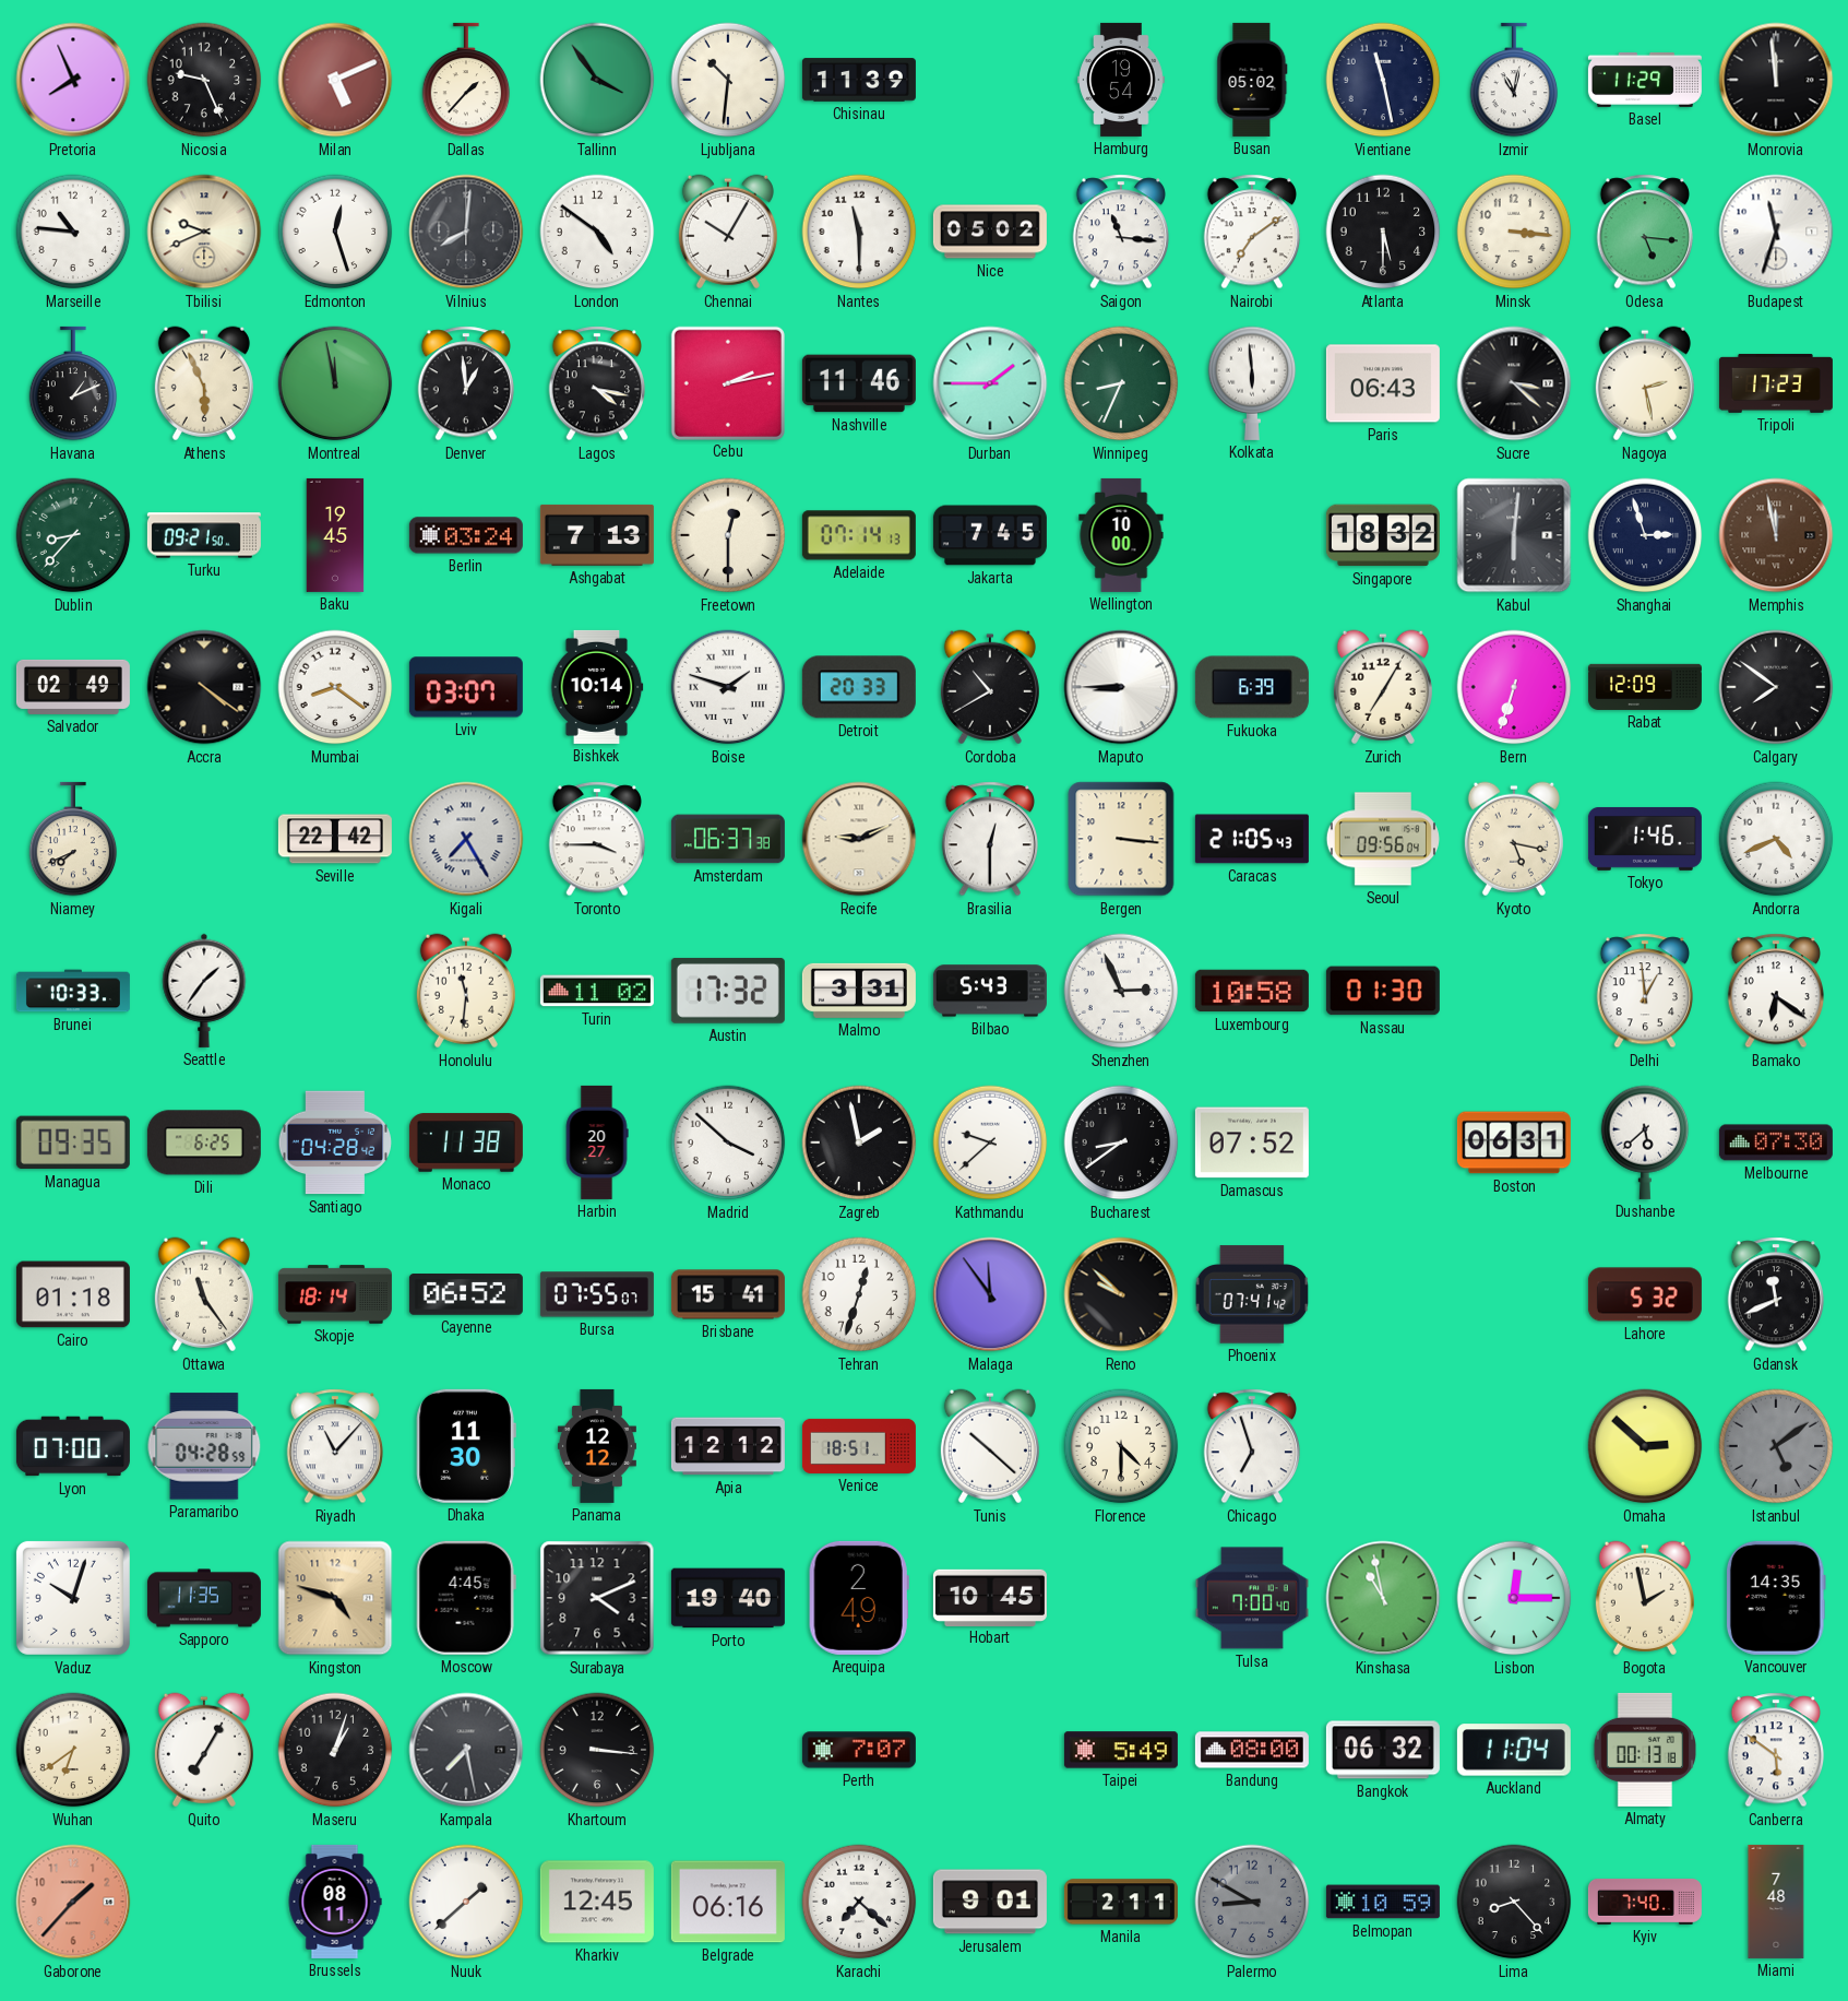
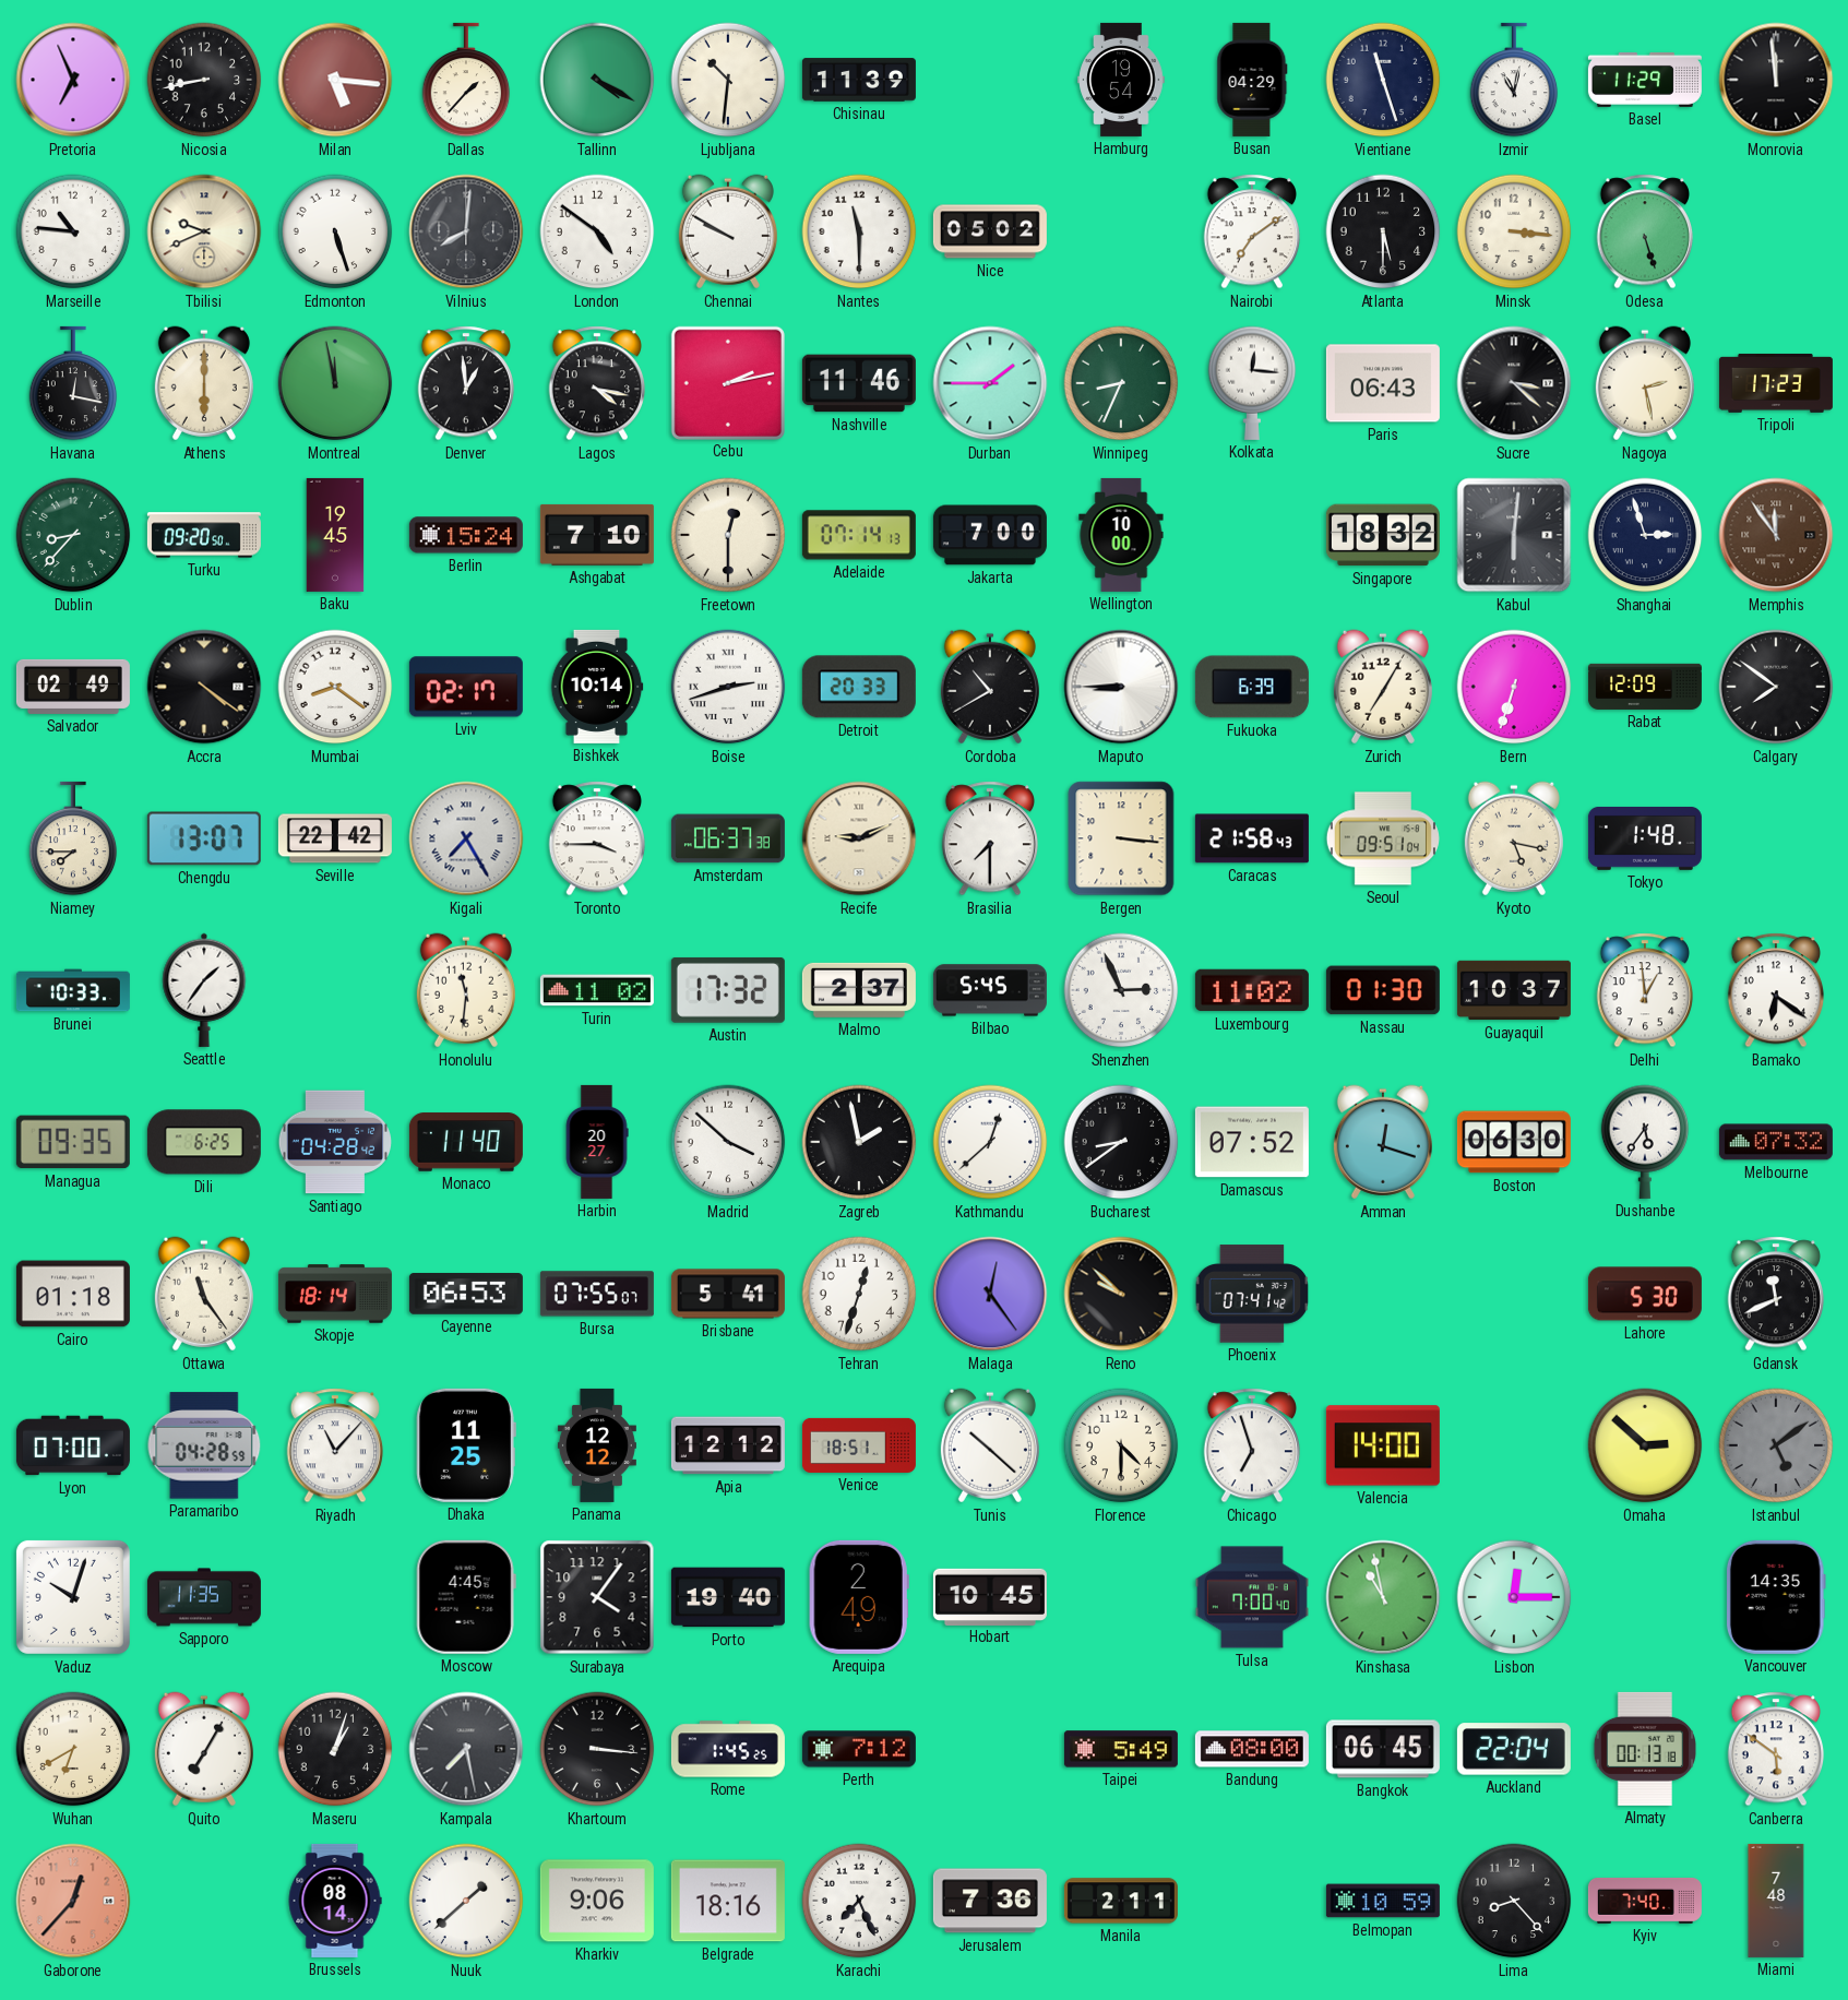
Pretoria: 7:56 -> 6:56
Nicosia: 9:26 -> 8:43
Milan: 5:11 -> 5:16
Tallinn: 3:54 -> 4:20
Busan: 05:02 -> 04:29
Vientiane: 11:28 -> 11:27
Edmonton: 12:27 -> 5:27
Chennai: 10:05 -> 9:50
Saigon: 11:16 -> none
Odesa: 5:16 -> 5:27
Budapest: 11:33 -> none
Havana: 1:11 -> 12:17
Athens: 5:56 -> 6:00
Kolkata: 5:59 -> 12:16
Turku: 09:21 -> 09:20
Berlin: 03:24 -> 15:24
Ashgabat: 7:13 -> 7:10
Jakarta: 7:45 -> 7:00
Memphis: 11:58 -> 11:54
Lviv: 03:07 -> 02:17
Boise: 1:48 -> 2:42
Niamey: 7:41 -> 7:45
Chengdu: none -> 13:07
Brasilia: 12:30 -> 7:30
Caracas: 21:05 -> 21:58
Seoul: 09:56 -> 09:51
Tokyo: 1:46 -> 1:48
Andorra: 4:41 -> none
Malmo: 3:31 -> 2:37
Bilbao: 5:43 -> 5:45
Luxembourg: 10:58 -> 11:02
Guayaquil: none -> 10:37
Monaco: 11:38 -> 11:40
Kathmandu: 9:38 -> 12:38
Amman: none -> 12:18
Boston: 06:31 -> 06:30
Dushanbe: 5:38 -> 5:36
Melbourne: 07:30 -> 07:32
Cayenne: 06:52 -> 06:53
Brisbane: 15:41 -> 5:41
Malaga: 11:54 -> 12:24
Lahore: 5:32 -> 5:30
Dhaka: 11:30 -> 11:25
Valencia: none -> 14:00
Kingston: 4:48 -> none
Surabaya: 4:11 -> 4:06
Bogota: 1:58 -> none
Wuhan: 6:39 -> 6:40
Rome: none -> 1:45
Perth: 7:07 -> 7:12
Bangkok: 06:32 -> 06:45
Auckland: 11:04 -> 22:04
Gaborone: 1:37 -> 12:37
Brussels: 08:11 -> 08:14
Kharkiv: 12:45 -> 9:06
Belgrade: 06:16 -> 18:16
Karachi: 7:22 -> 7:26
Jerusalem: 9:01 -> 7:36
Palermo: 8:50 -> none
